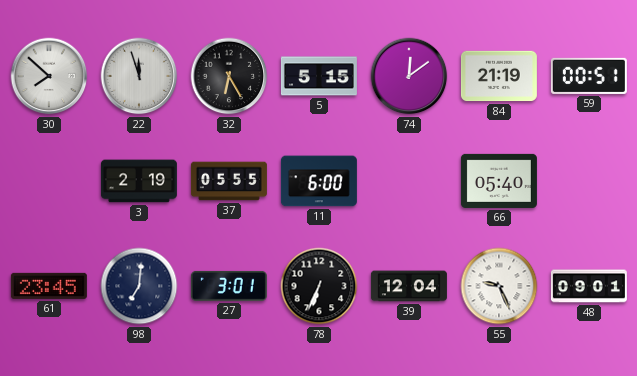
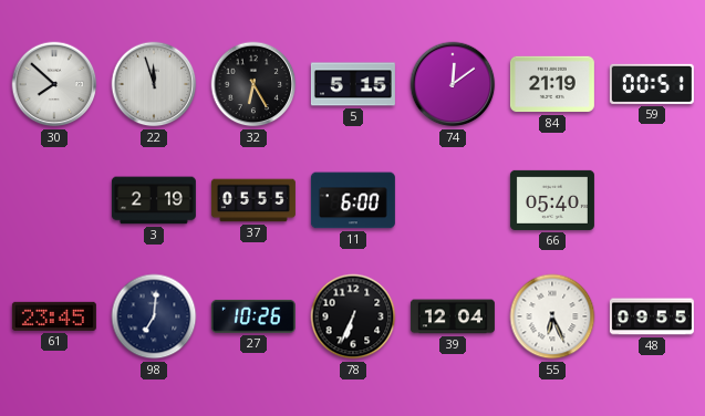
27: 3:01 -> 10:26
55: 9:26 -> 6:26
48: 09:01 -> 09:55
